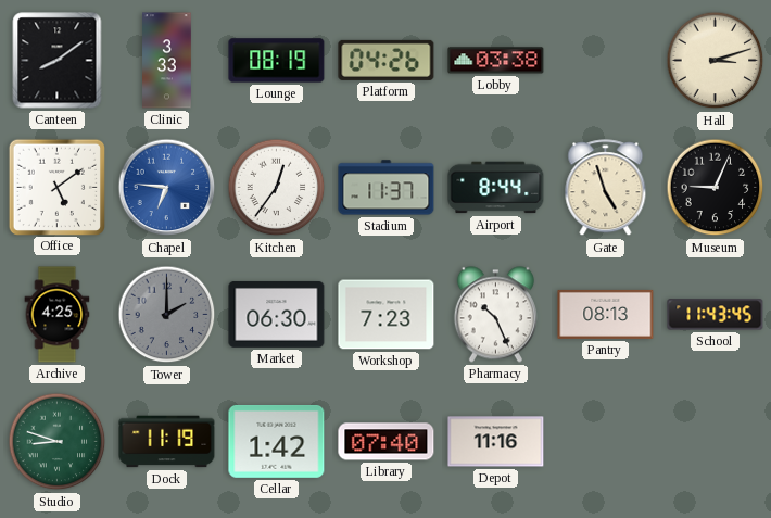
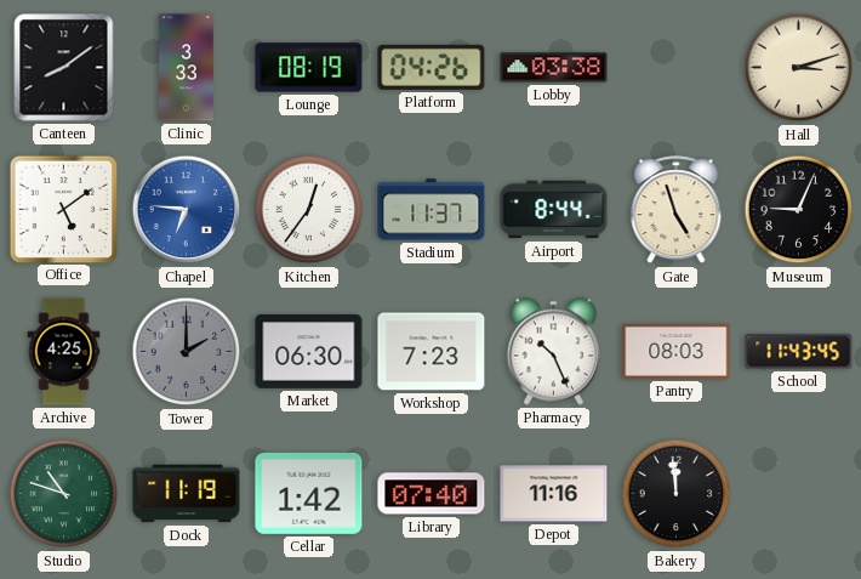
Pantry: 08:13 -> 08:03
Studio: 8:48 -> 10:48
Bakery: none -> 11:59
